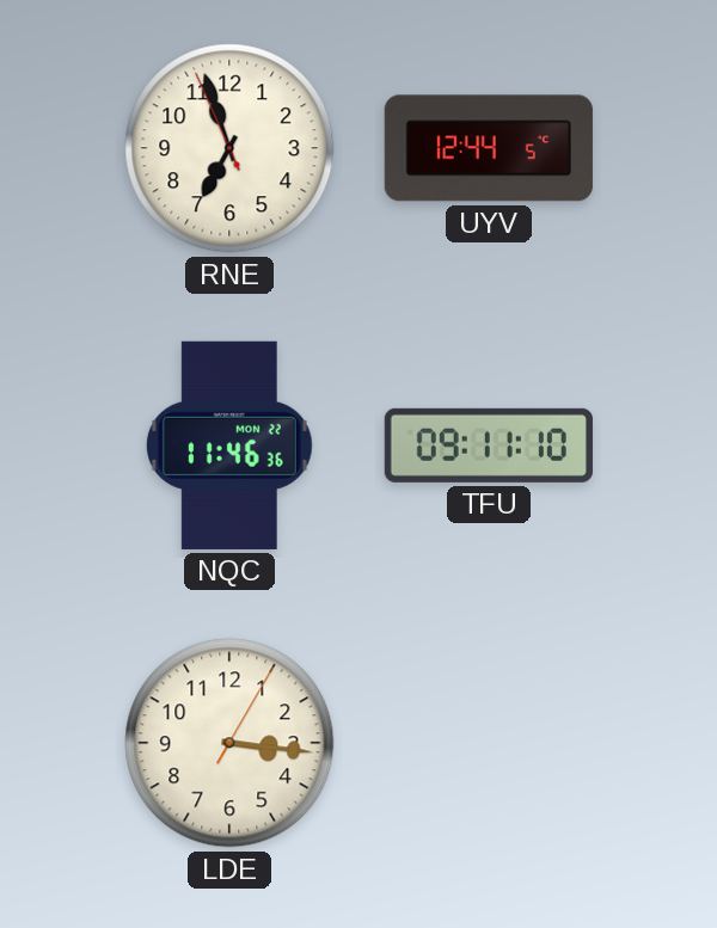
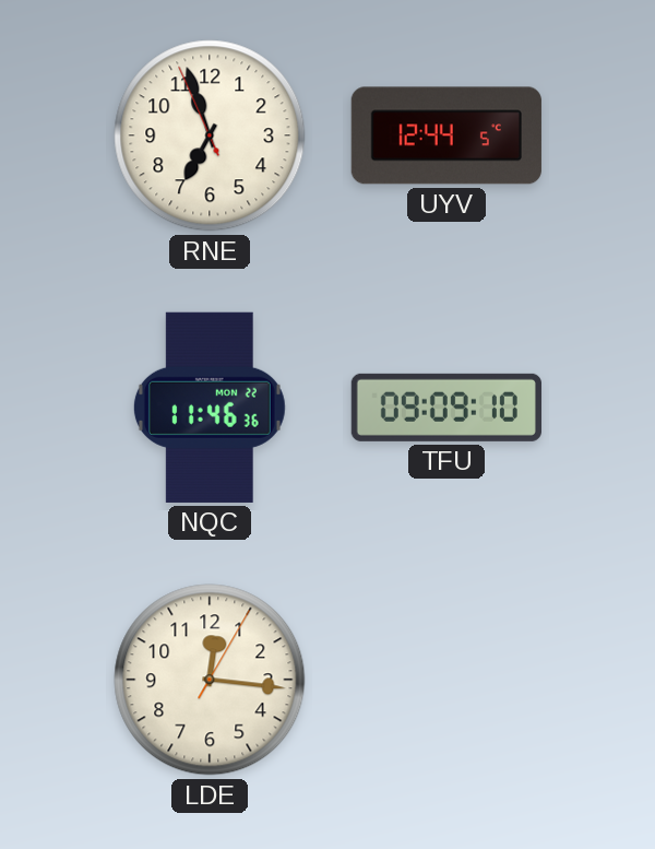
TFU: 09:11 -> 09:09
LDE: 3:16 -> 12:16
